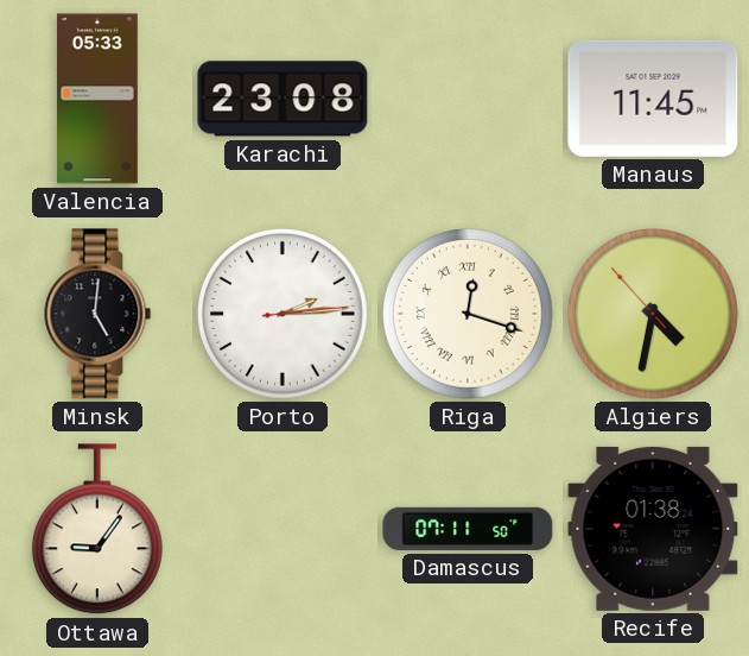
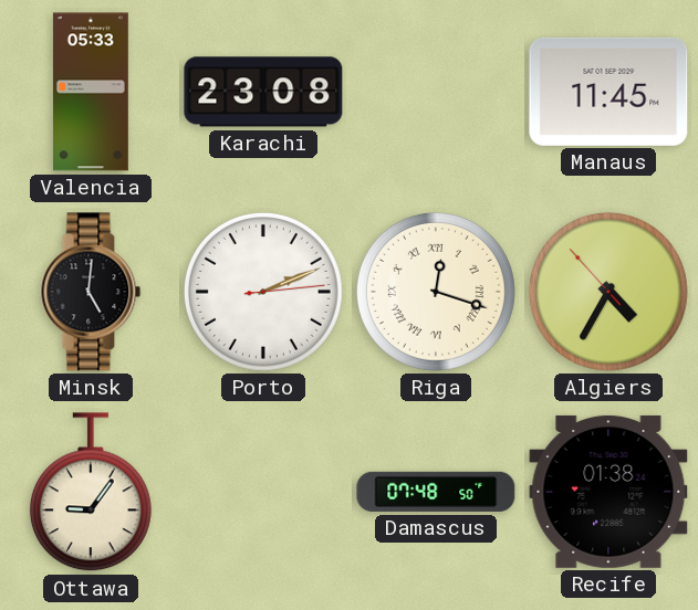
Porto: 2:14 -> 2:11
Algiers: 4:31 -> 4:34
Damascus: 07:11 -> 07:48
